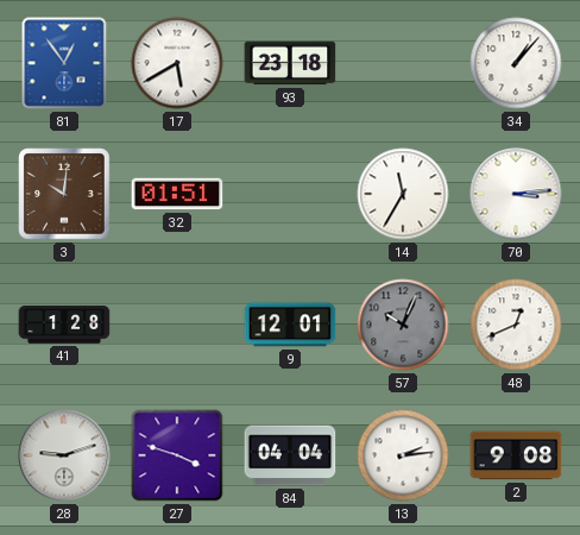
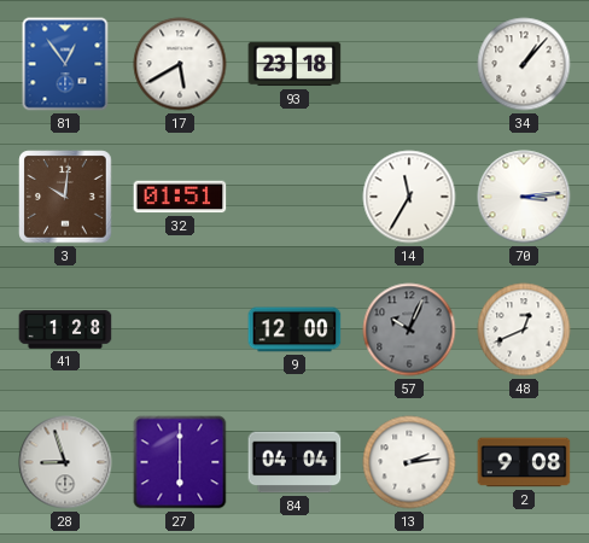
9: 12:01 -> 12:00
28: 9:12 -> 8:57
27: 3:48 -> 6:00
